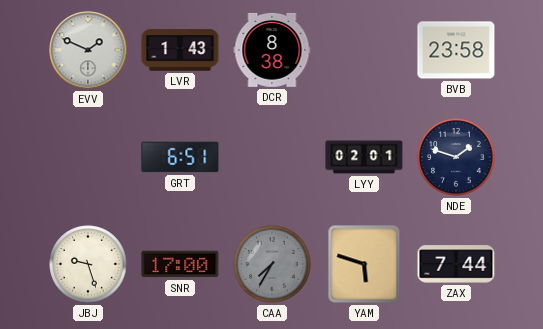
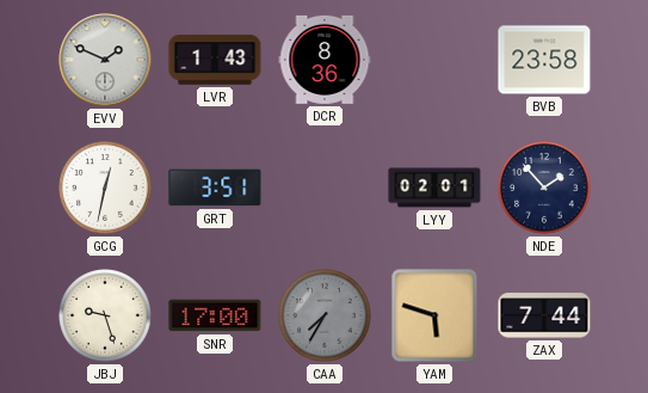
DCR: 8:38 -> 8:36
GCG: none -> 12:32
GRT: 6:51 -> 3:51
NDE: 1:48 -> 1:53
